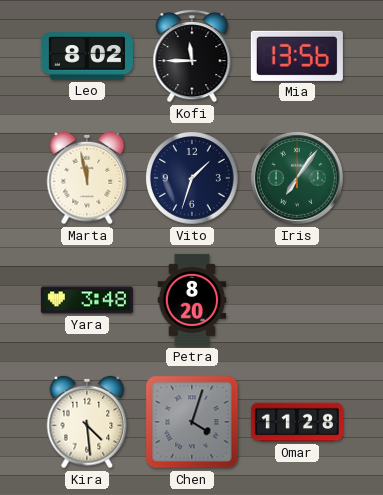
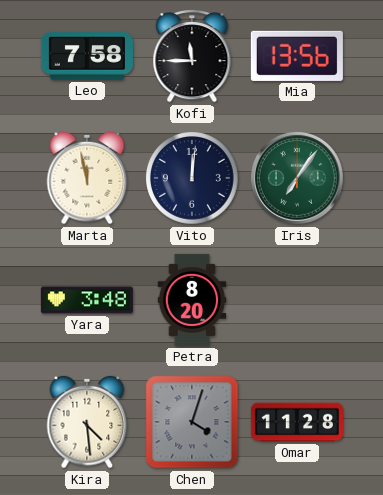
Leo: 8:02 -> 7:58
Vito: 1:33 -> 12:01
